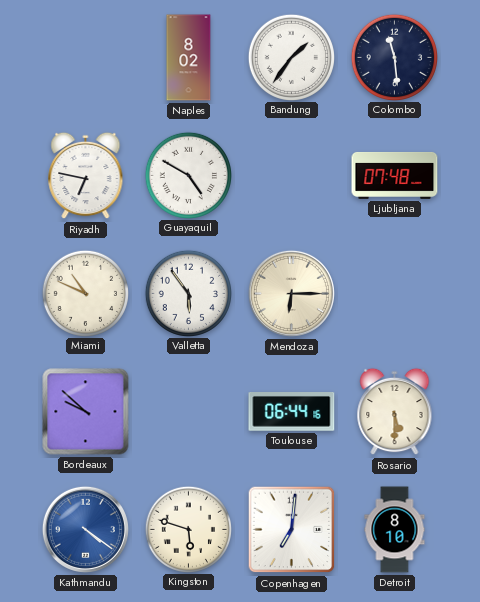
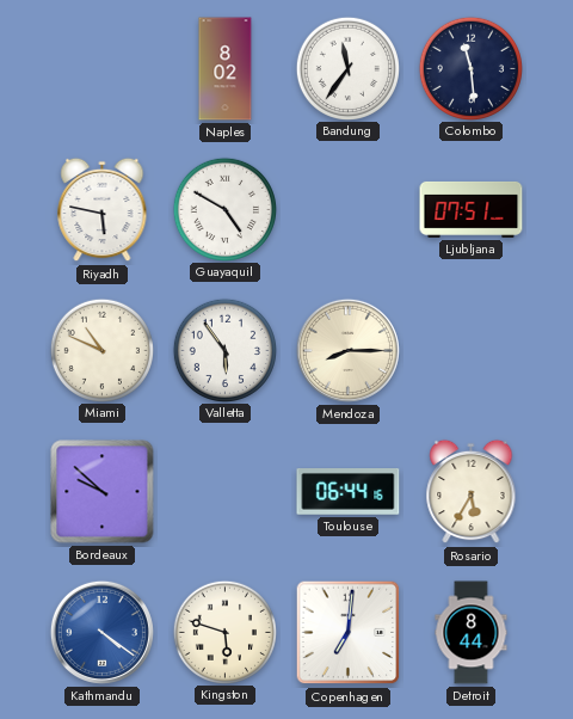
Bandung: 1:36 -> 11:36
Riyadh: 6:47 -> 5:47
Ljubljana: 07:48 -> 07:51
Mendoza: 6:15 -> 8:15
Rosario: 5:30 -> 5:35
Detroit: 8:10 -> 8:44
